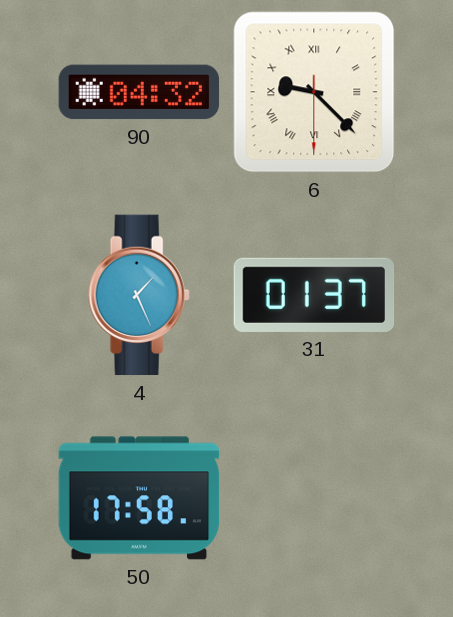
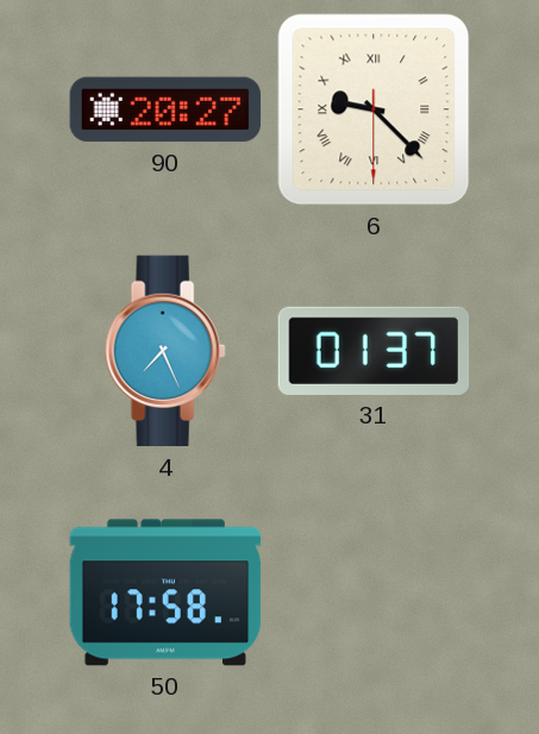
90: 04:32 -> 20:27
4: 1:26 -> 7:26
